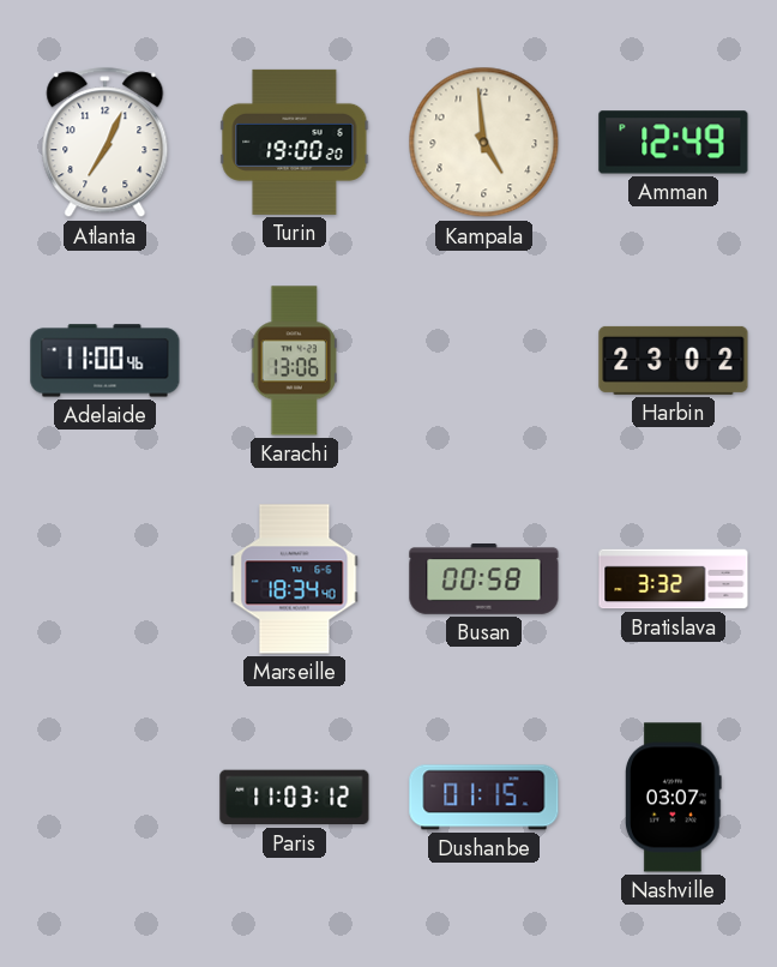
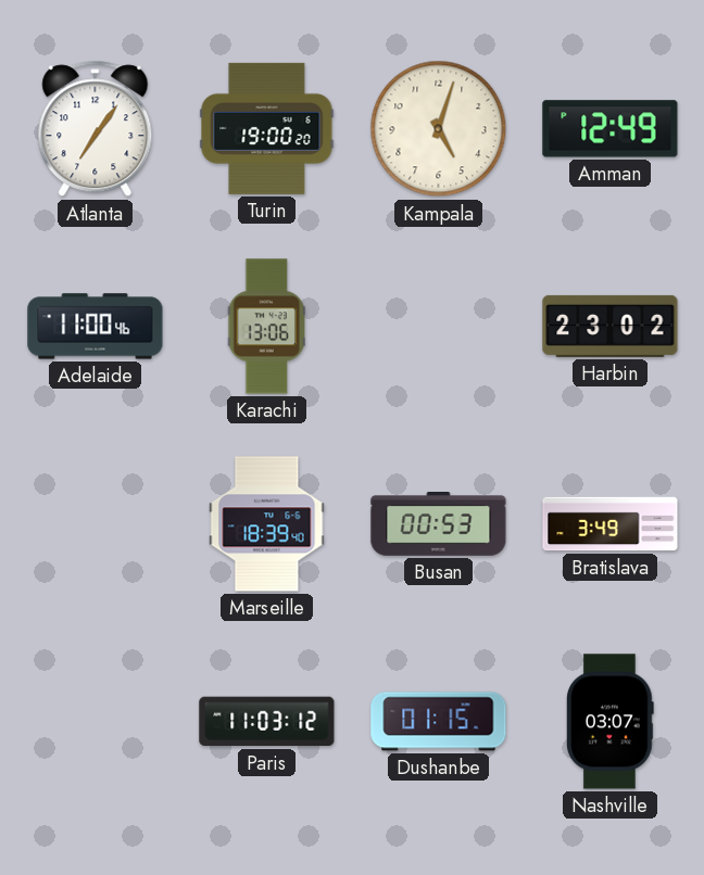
Atlanta: 7:04 -> 7:06
Kampala: 4:59 -> 5:03
Marseille: 18:34 -> 18:39
Busan: 00:58 -> 00:53
Bratislava: 3:32 -> 3:49
